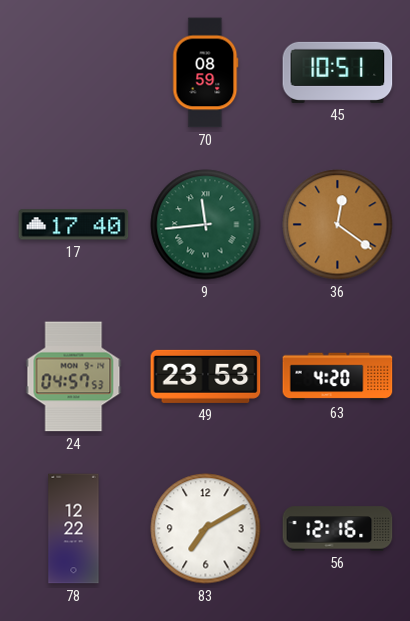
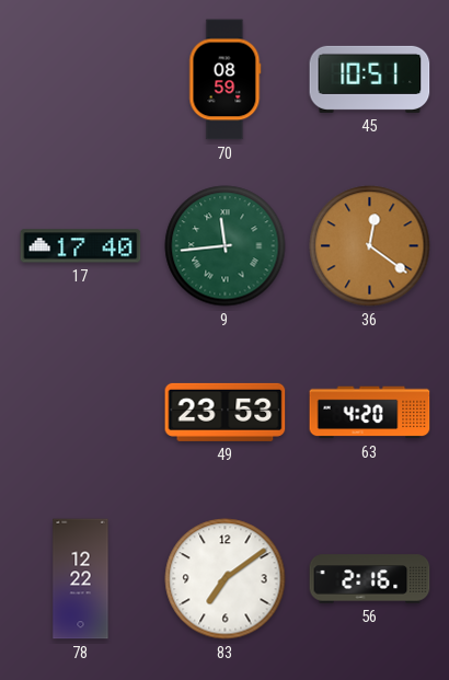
24: 04:57 -> none
83: 7:10 -> 7:09
56: 12:16 -> 2:16
